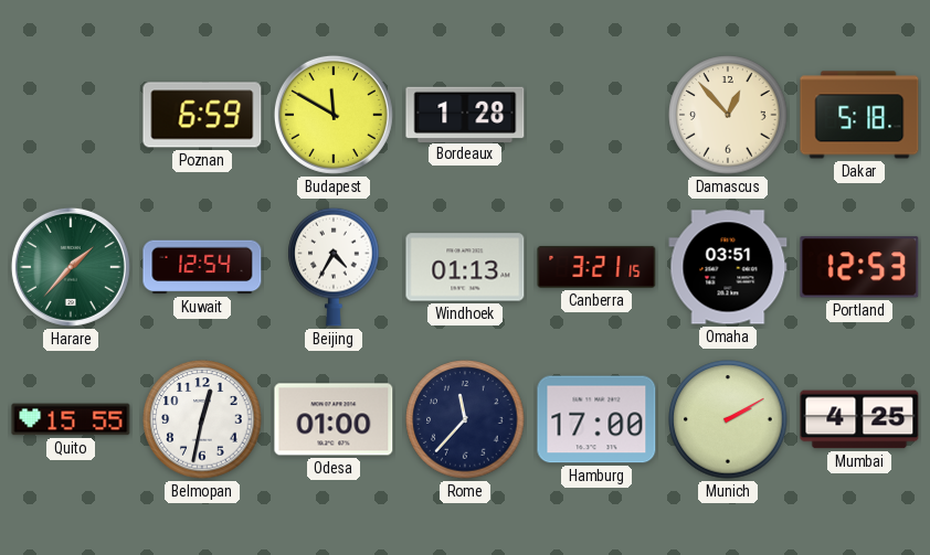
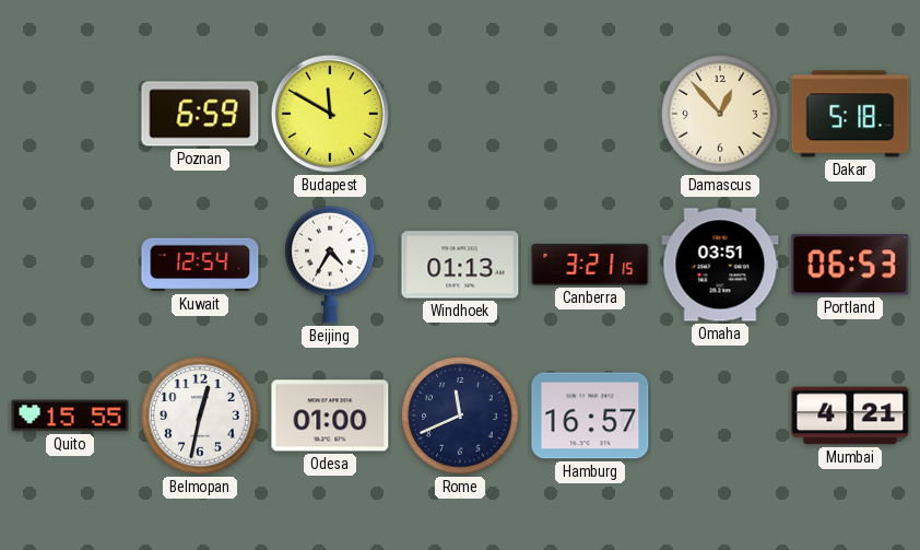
Bordeaux: 1:28 -> none
Harare: 1:37 -> none
Portland: 12:53 -> 06:53
Rome: 11:37 -> 11:41
Hamburg: 17:00 -> 16:57
Munich: 2:10 -> none
Mumbai: 4:25 -> 4:21
